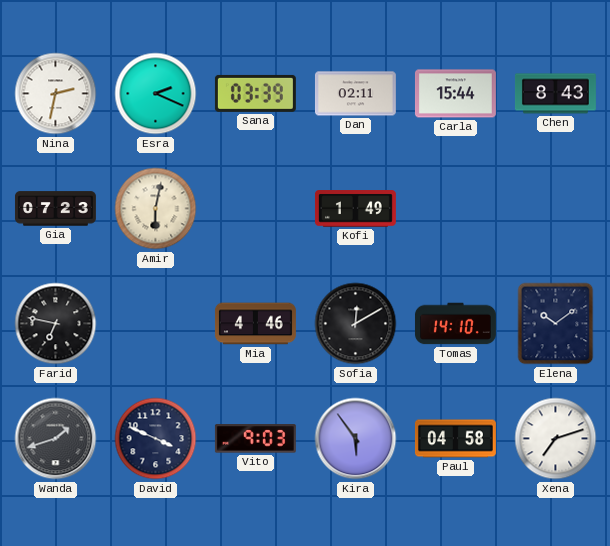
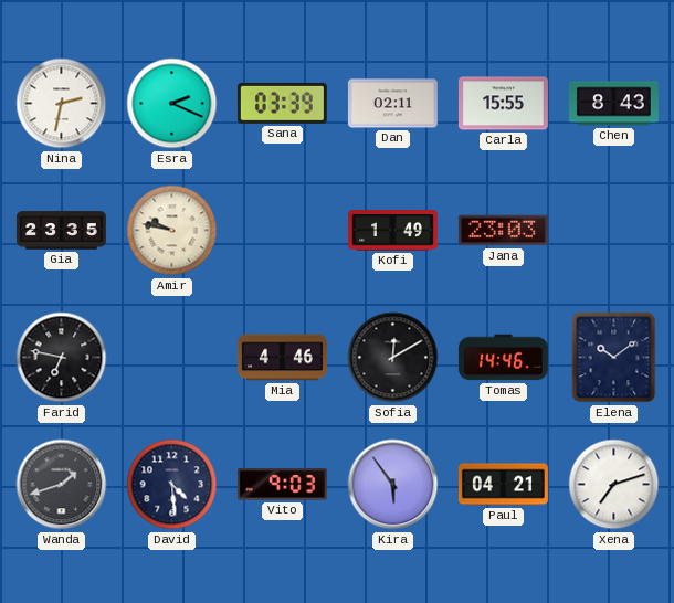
Carla: 15:44 -> 15:55
Gia: 07:23 -> 23:35
Amir: 6:02 -> 9:47
Jana: none -> 23:03
Tomas: 14:10 -> 14:46
David: 3:49 -> 4:29
Paul: 04:58 -> 04:21
